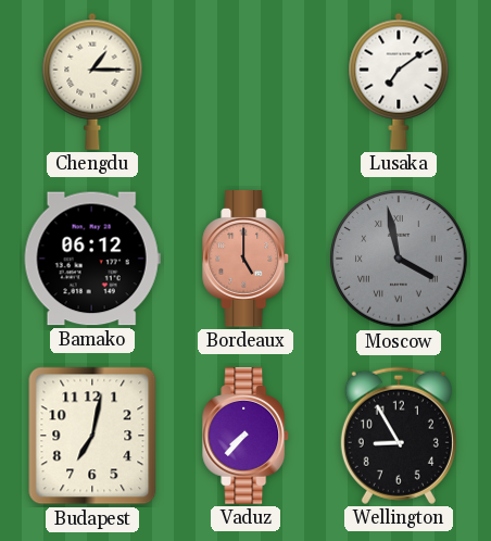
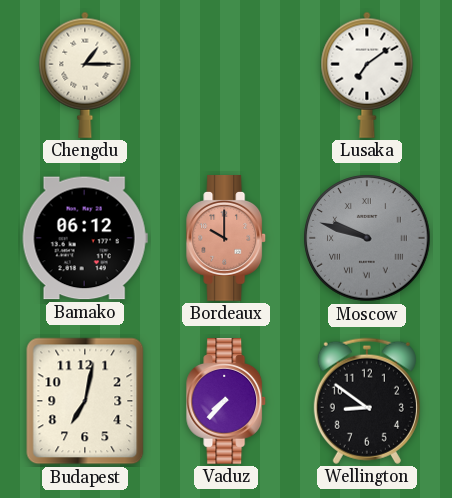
Bordeaux: 5:00 -> 10:00
Moscow: 3:58 -> 9:48
Wellington: 8:55 -> 8:51
